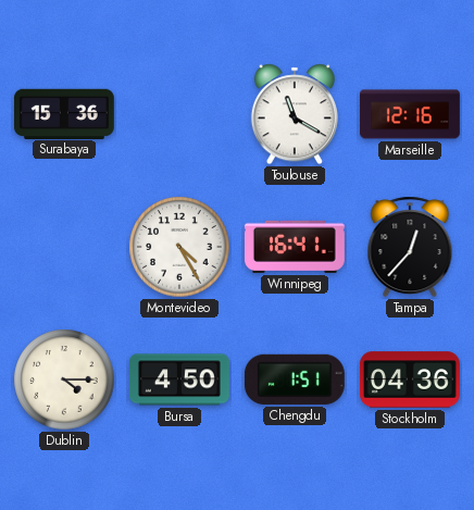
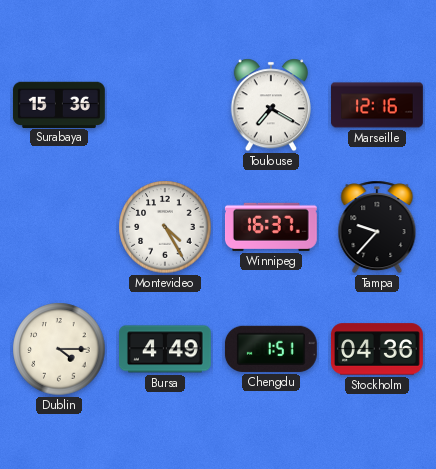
Toulouse: 11:20 -> 7:20
Winnipeg: 16:41 -> 16:37
Tampa: 12:37 -> 9:37
Bursa: 4:50 -> 4:49
